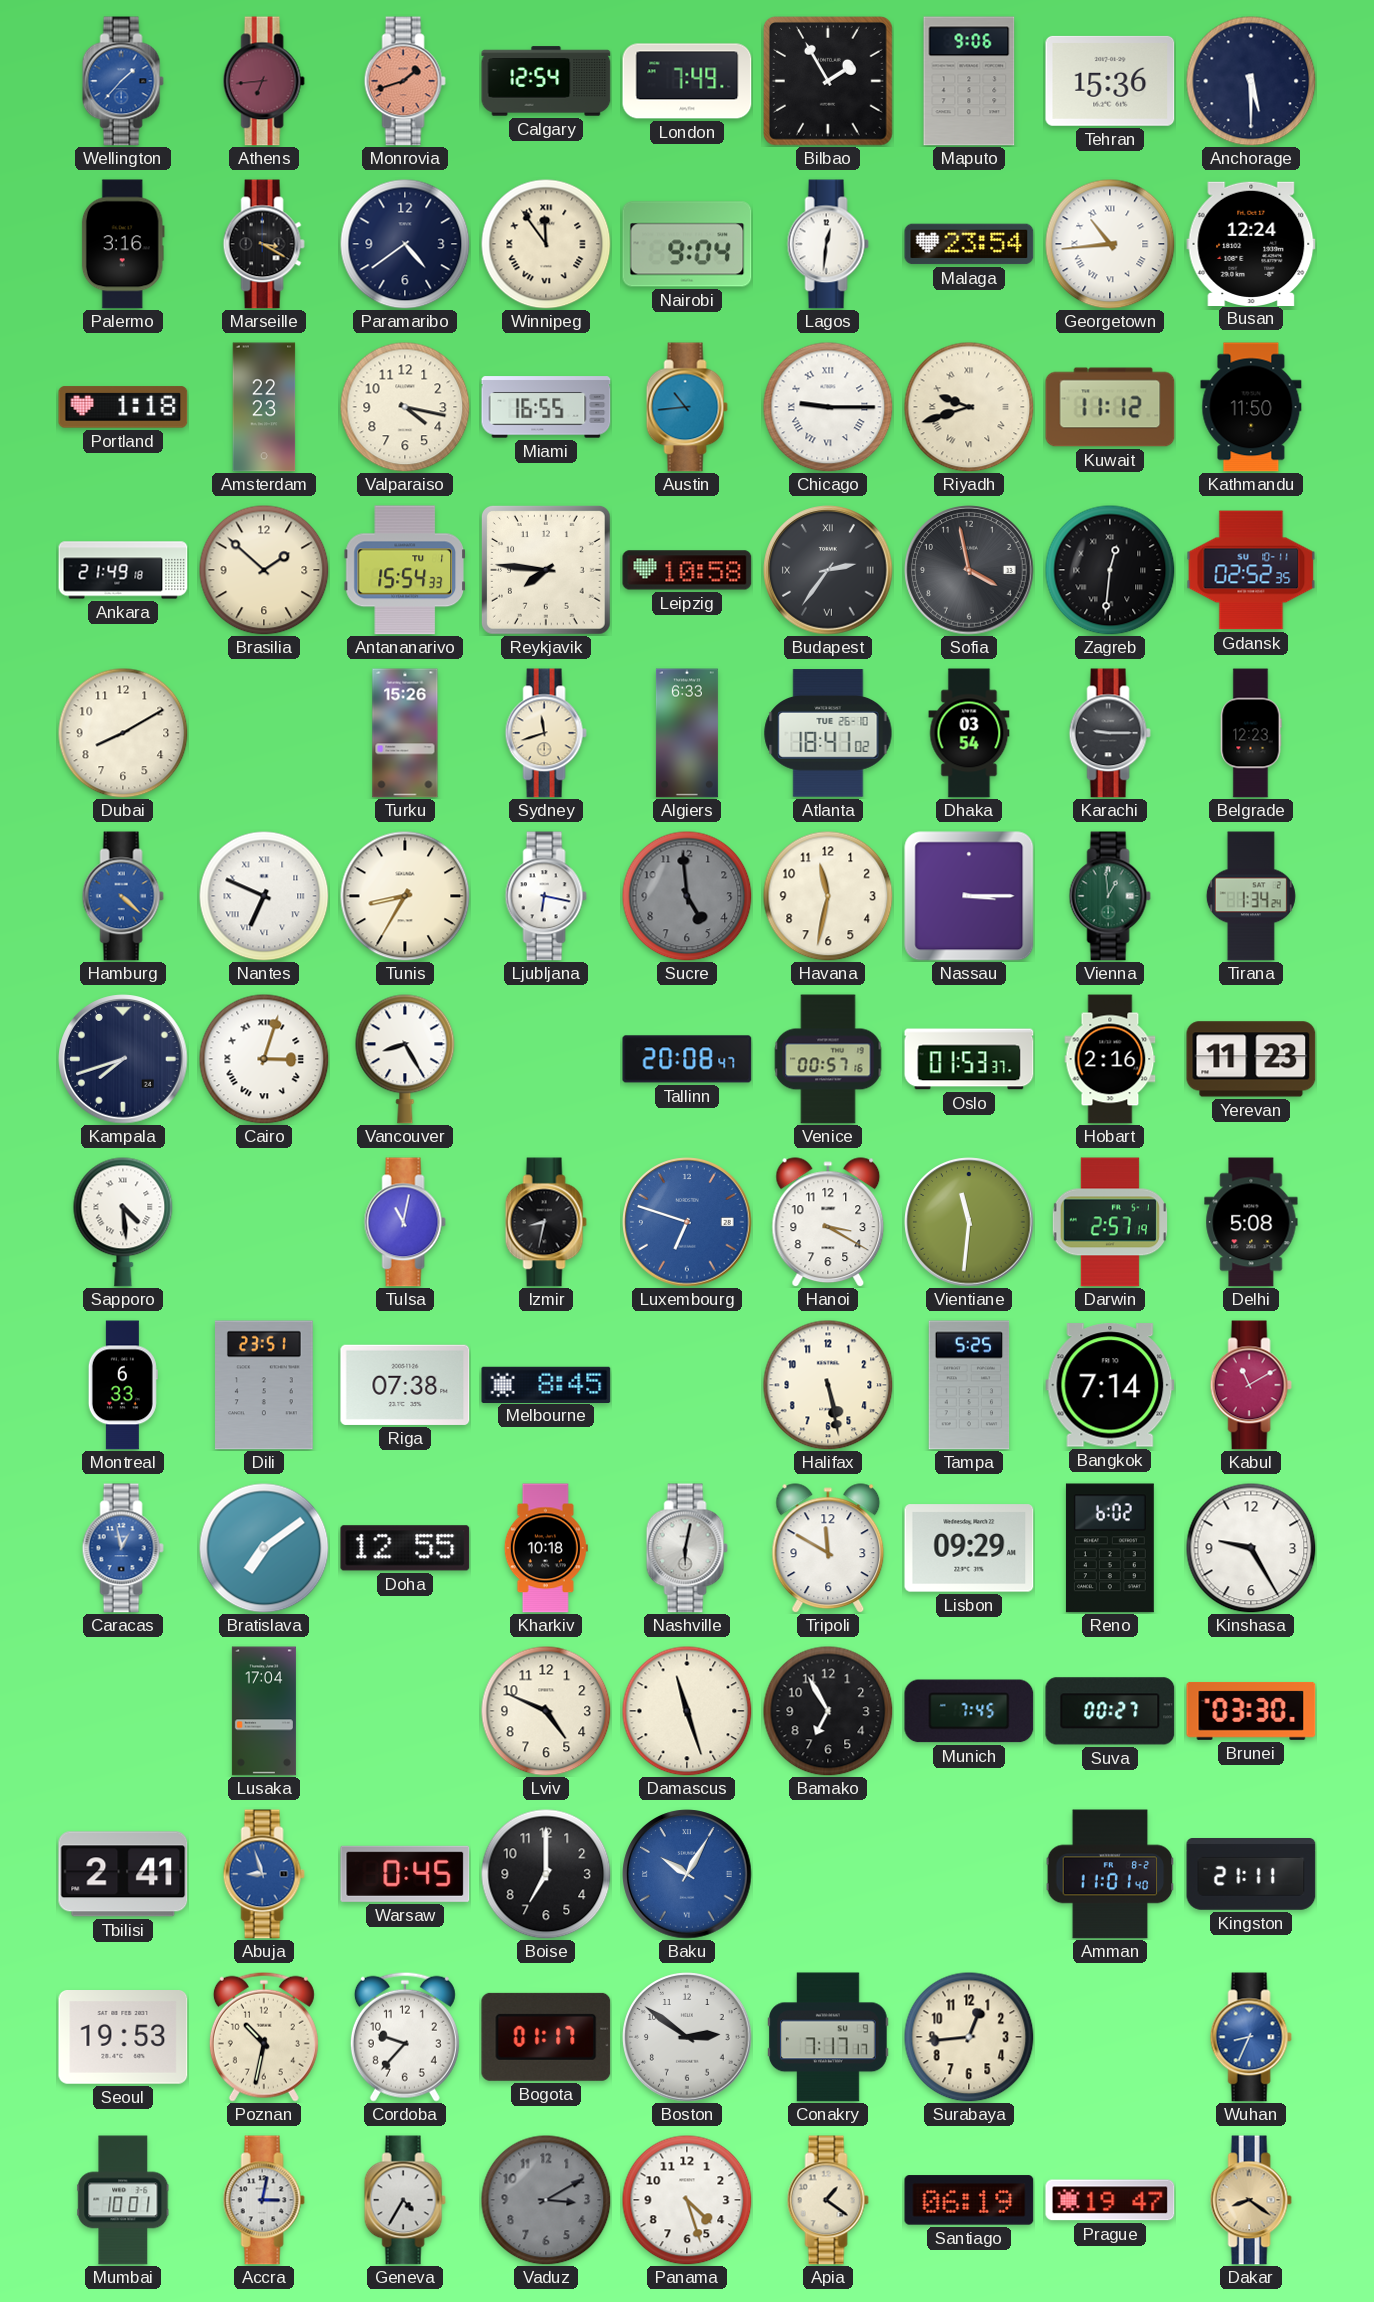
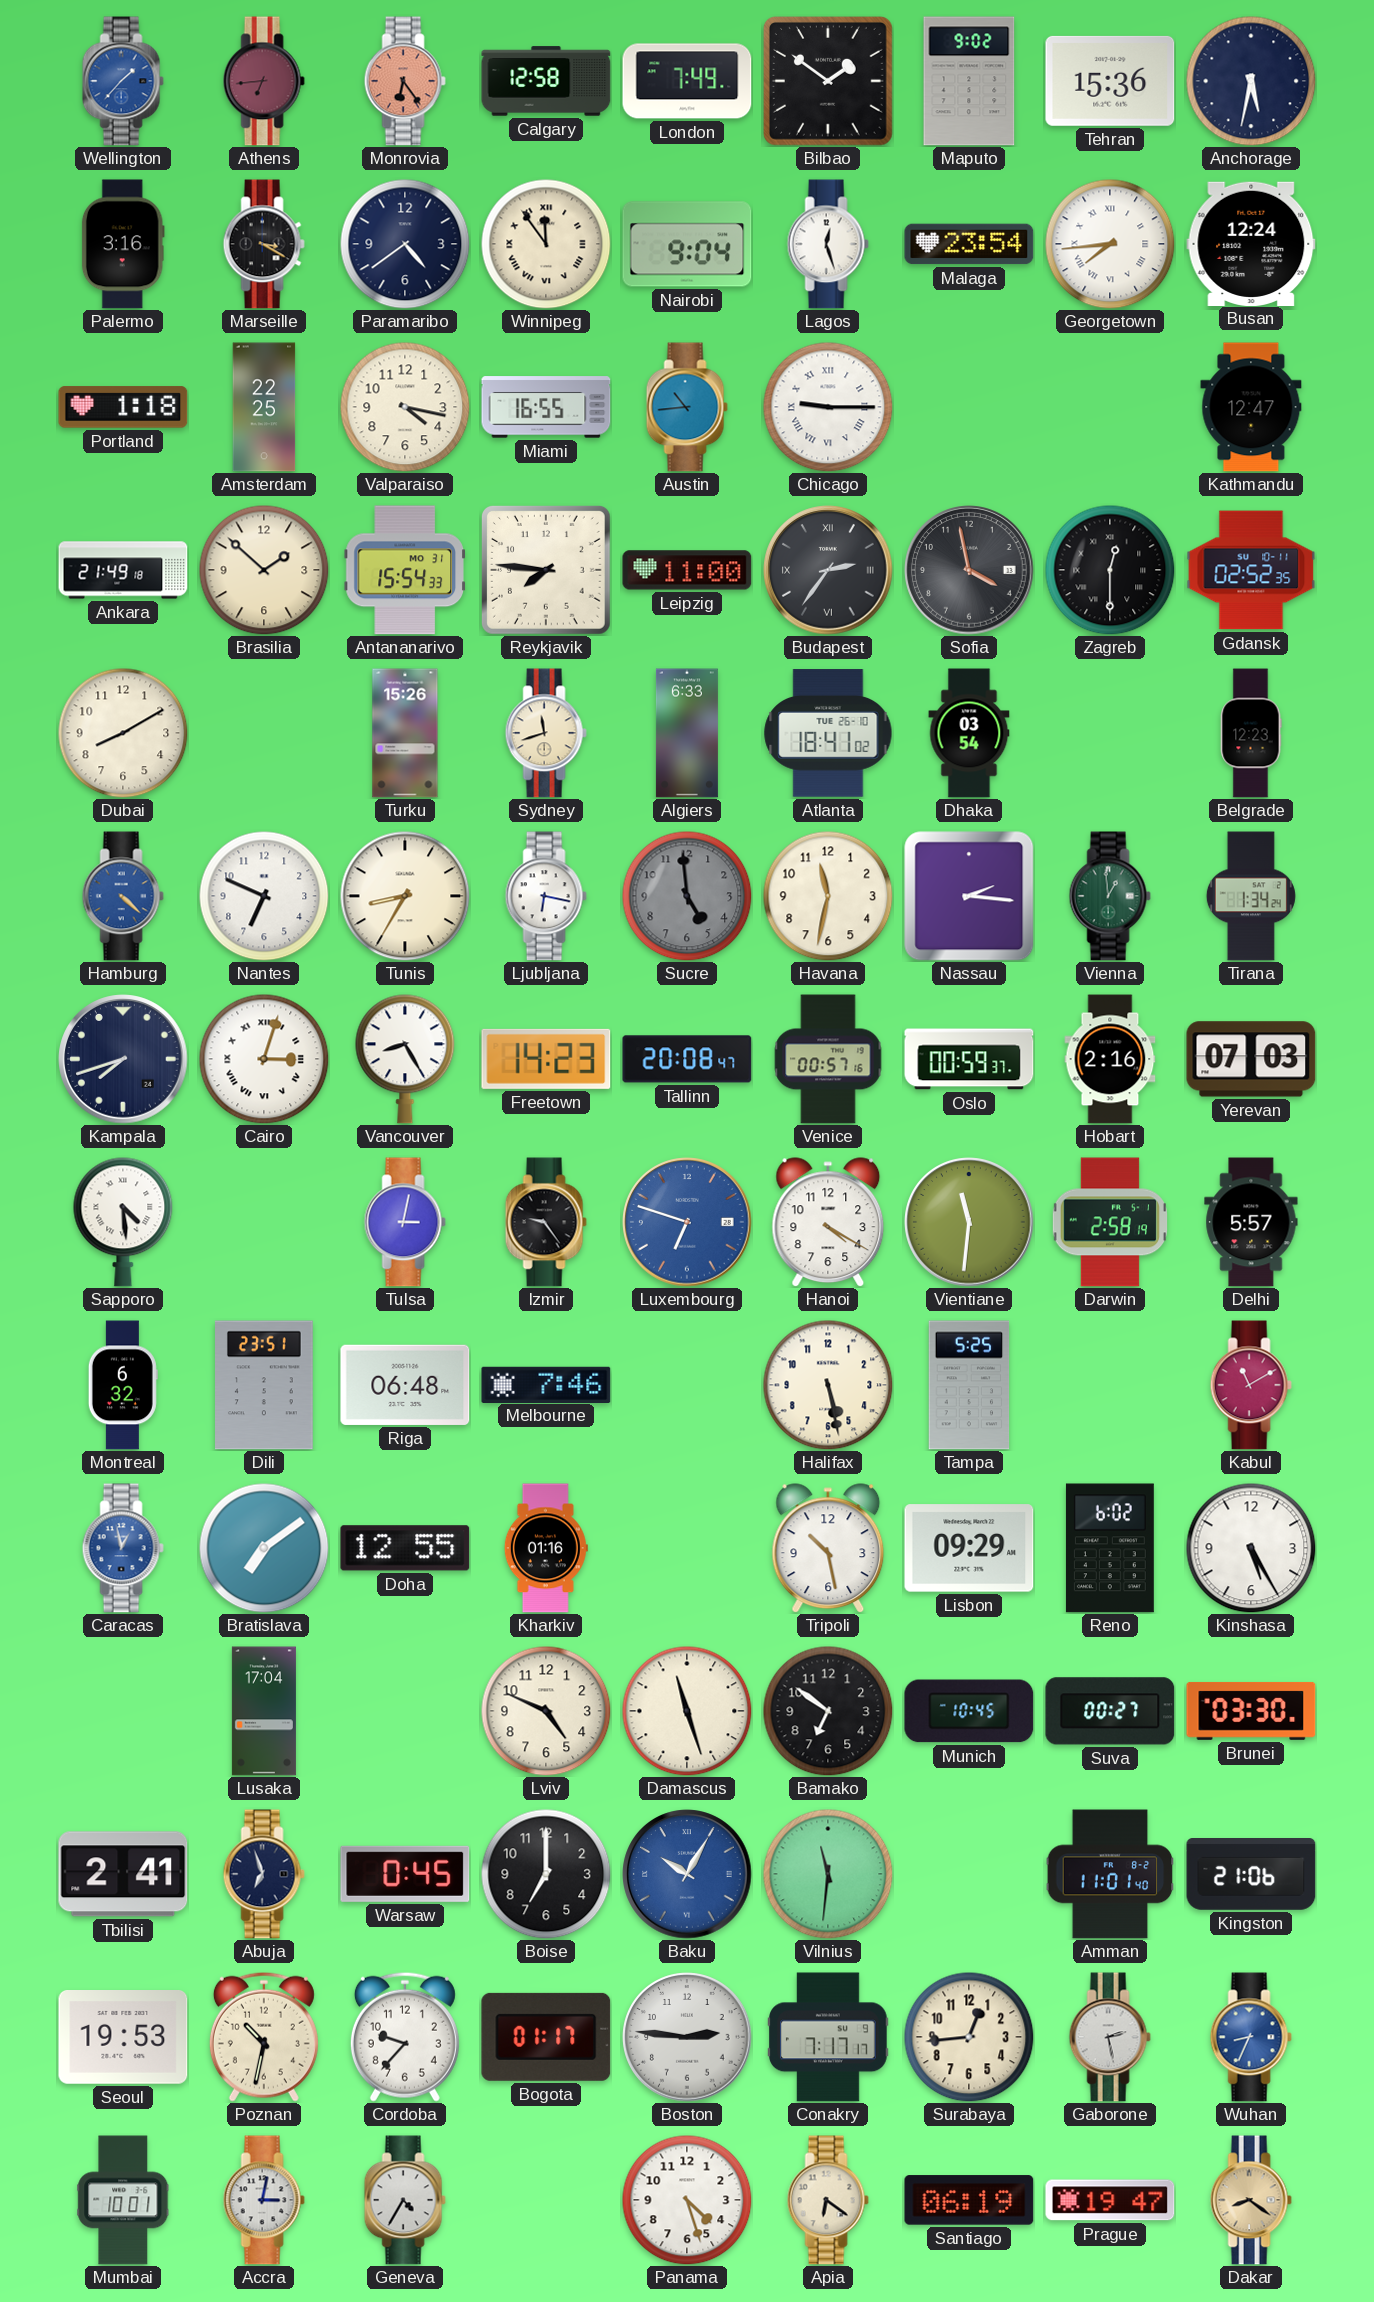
Monrovia: 1:42 -> 6:24
Calgary: 12:54 -> 12:58
Bilbao: 1:55 -> 1:51
Maputo: 9:06 -> 9:02
Anchorage: 5:30 -> 5:32
Lagos: 12:31 -> 12:27
Georgetown: 10:44 -> 7:44
Amsterdam: 22:23 -> 22:25
Riyadh: 9:42 -> none
Kuwait: 11:12 -> none
Kathmandu: 11:50 -> 12:47
Antananarivo date: TU 1 -> MO 31
Leipzig: 10:58 -> 11:00
Zagreb: 12:31 -> 12:30
Karachi: 9:15 -> none
Nantes numerals: Roman -> Arabic
Nassau: 3:15 -> 2:16
Freetown: none -> 14:23
Oslo: 01:53 -> 00:59
Yerevan: 11:23 -> 07:03
Tulsa: 11:02 -> 3:02
Izmir: 8:32 -> 9:24
Hanoi: 3:20 -> 4:20
Darwin: 2:57 -> 2:58
Delhi: 5:08 -> 5:57
Montreal: 6:33 -> 6:32
Riga: 07:38 -> 06:48
Melbourne: 8:45 -> 7:46
Bangkok: 7:14 -> none
Kharkiv: 10:18 -> 01:16
Nashville: 6:02 -> none
Tripoli: 11:50 -> 10:28
Kinshasa: 9:25 -> 5:25
Bamako: 6:55 -> 6:51
Munich: 7:45 -> 10:45
Abuja: 8:57 -> 6:57
Abuja dial: blue -> navy
Vilnius: none -> 11:31
Kingston: 21:11 -> 21:06
Boston: 2:51 -> 2:46
Gaborone: none -> 2:28
Vaduz: 3:10 -> none
Apia: 1:21 -> 6:21
